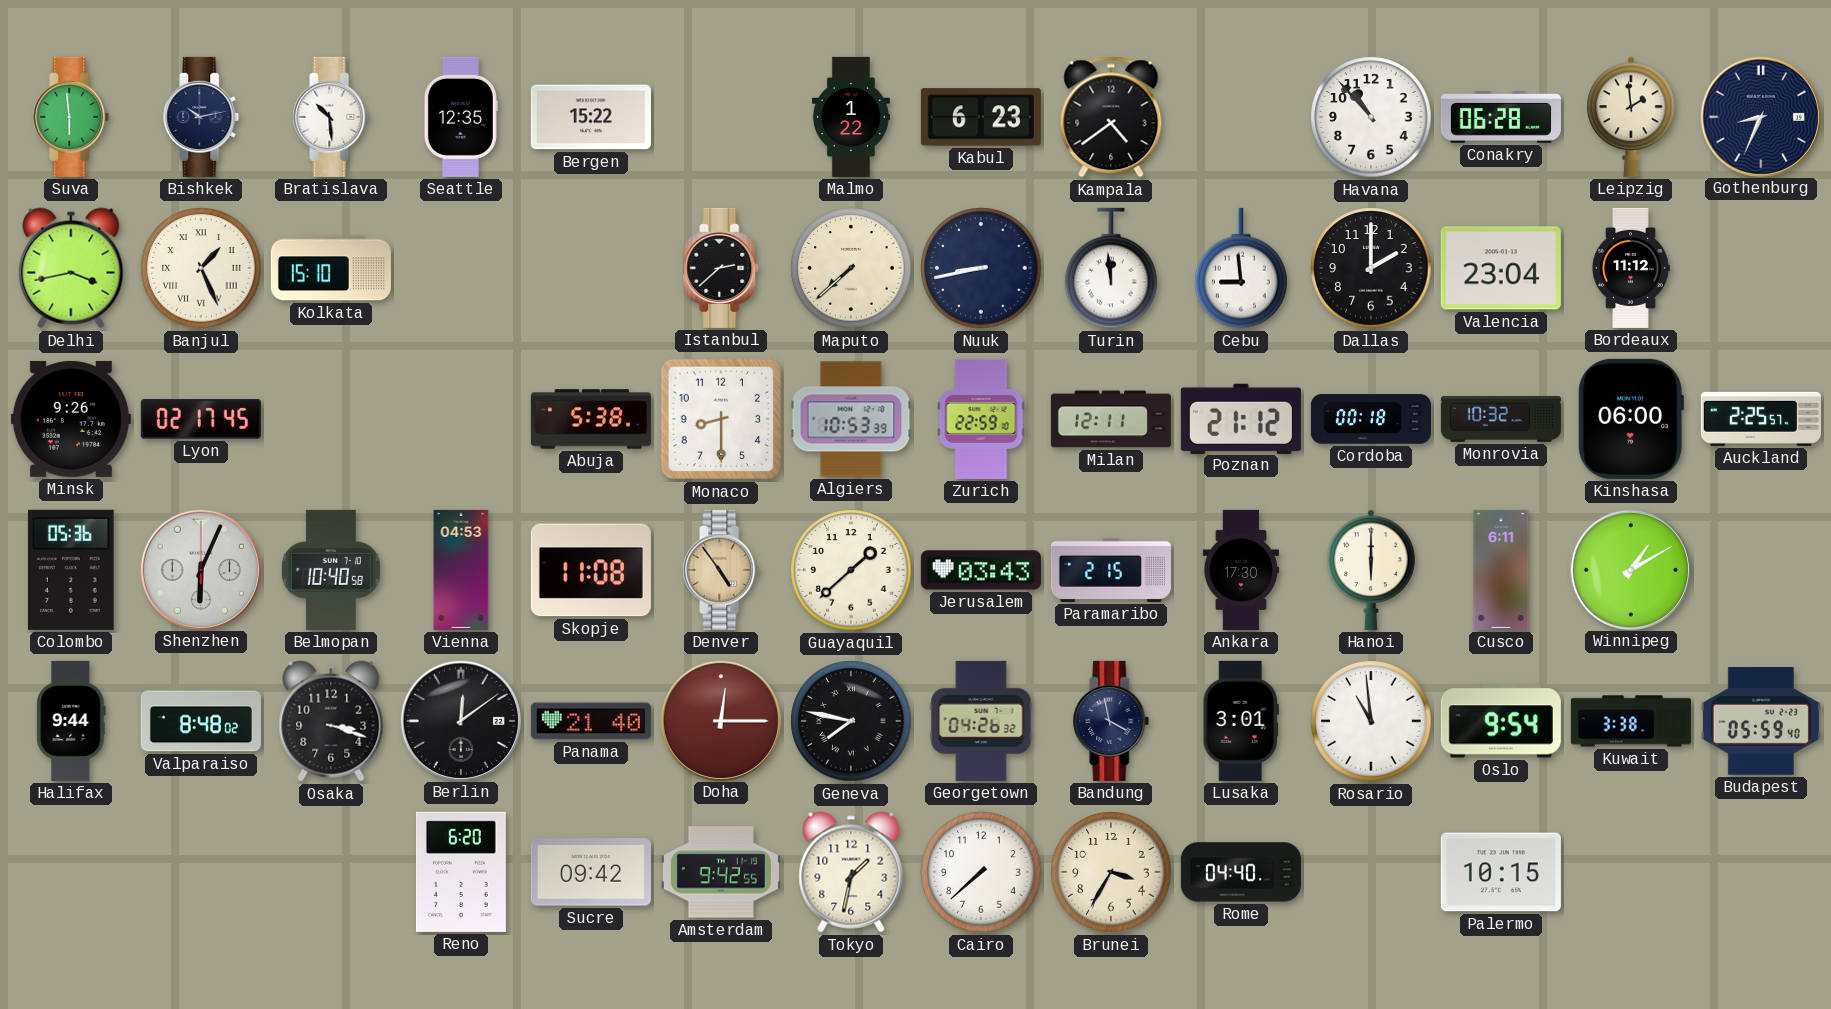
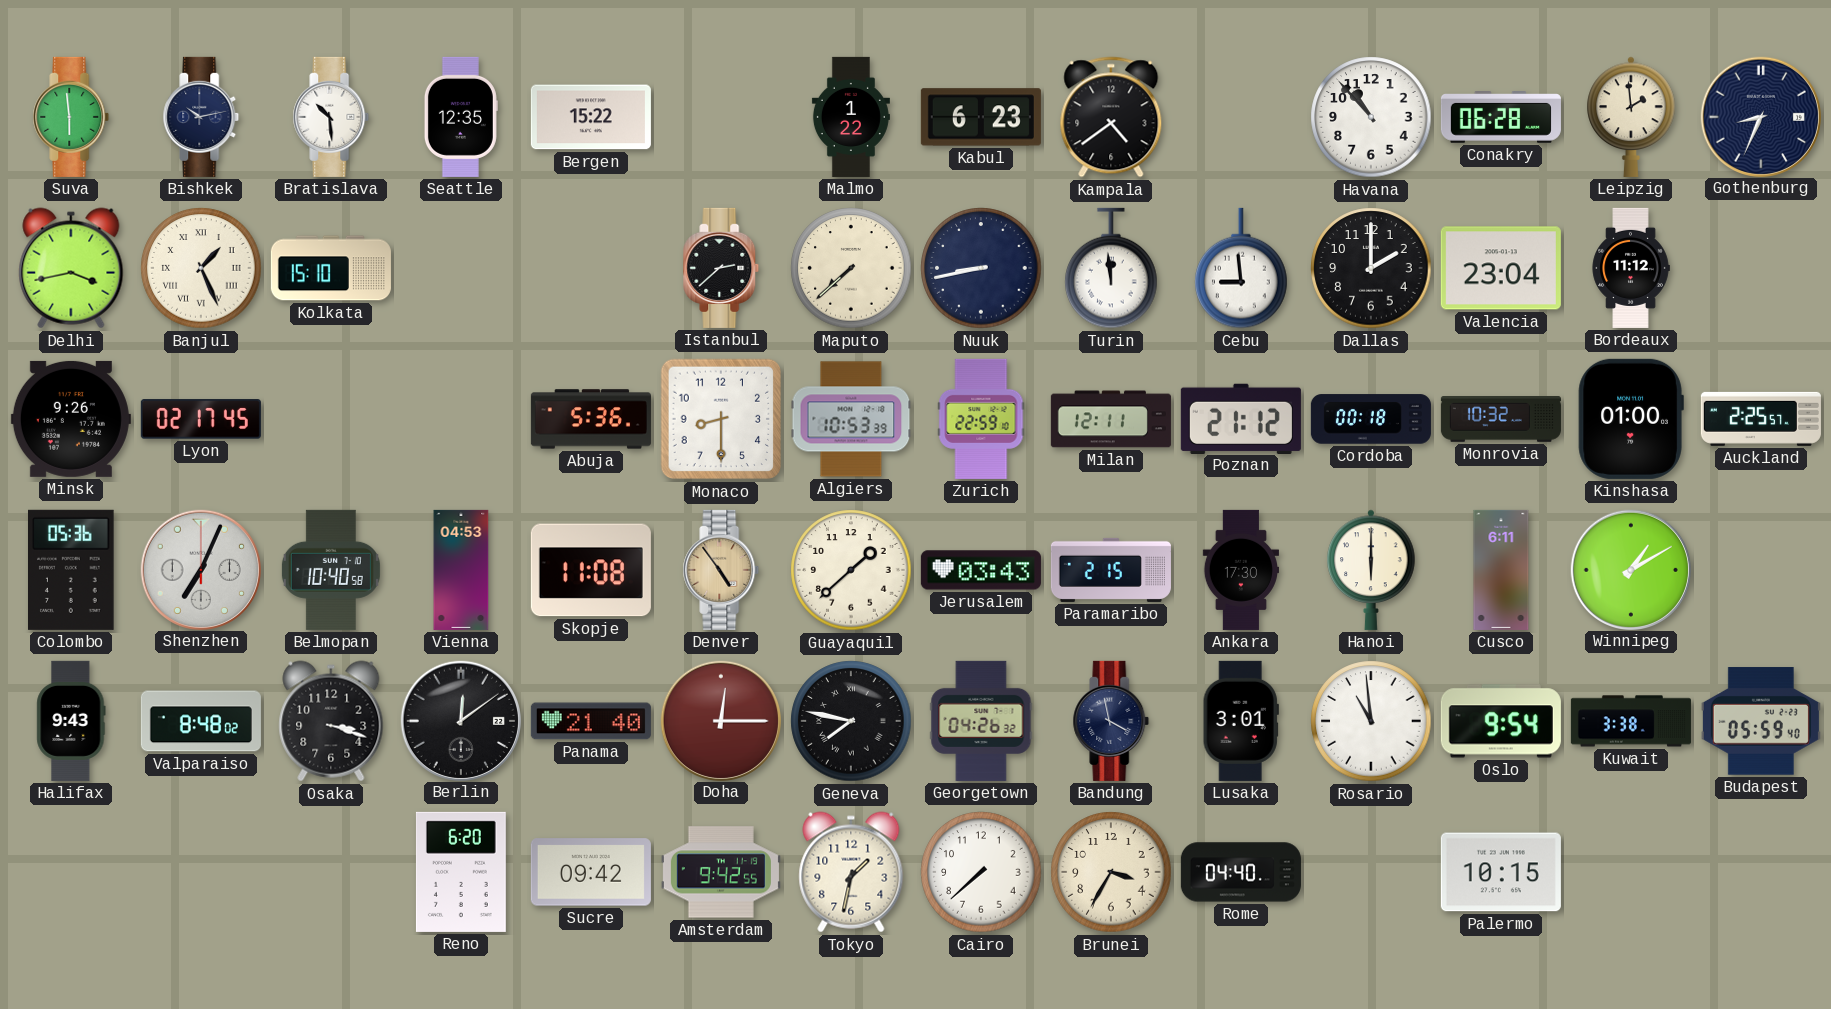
Abuja: 5:38 -> 5:36
Kinshasa: 06:00 -> 01:00
Shenzhen: 6:04 -> 7:04
Halifax: 9:44 -> 9:43
